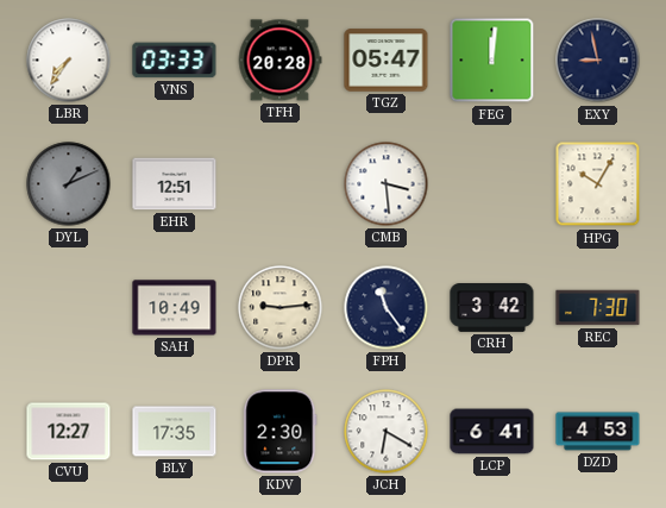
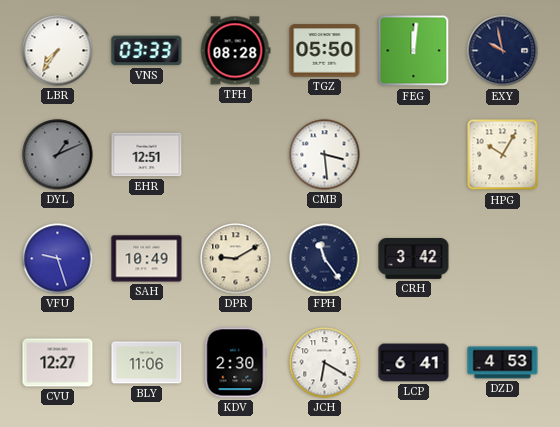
TFH: 20:28 -> 08:28
TGZ: 05:47 -> 05:50
EXY: 8:58 -> 9:58
VFU: none -> 9:27
DPR: 9:14 -> 9:10
REC: 7:30 -> none
BLY: 17:35 -> 11:06
